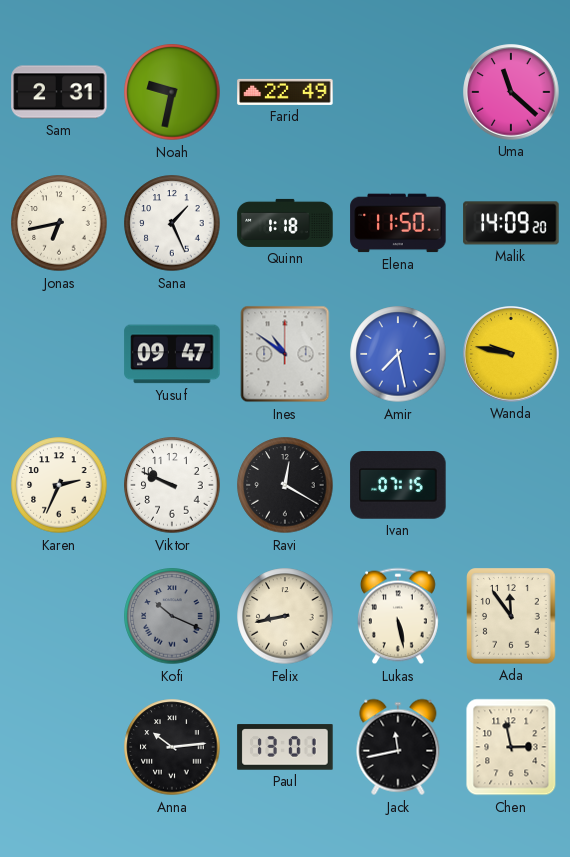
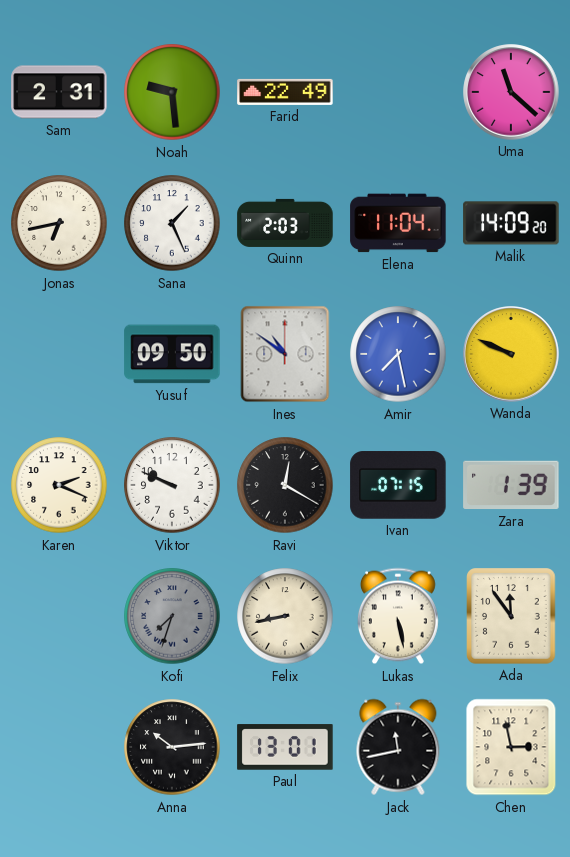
Noah: 9:32 -> 9:29
Quinn: 1:18 -> 2:03
Elena: 11:50 -> 11:04
Yusuf: 09:47 -> 09:50
Wanda: 9:47 -> 9:49
Karen: 2:34 -> 2:19
Zara: none -> 1:39
Kofi: 10:19 -> 7:33
